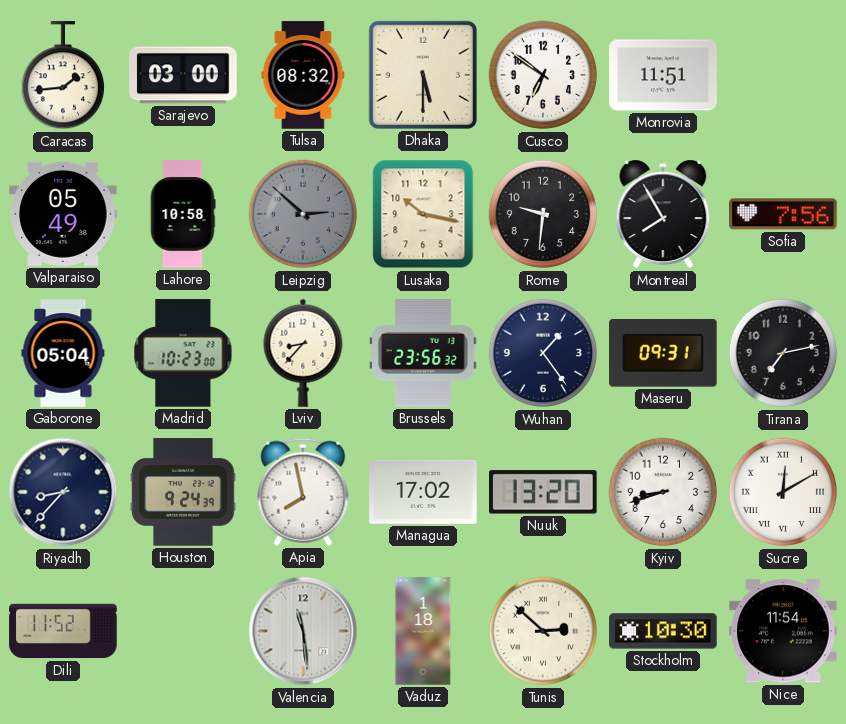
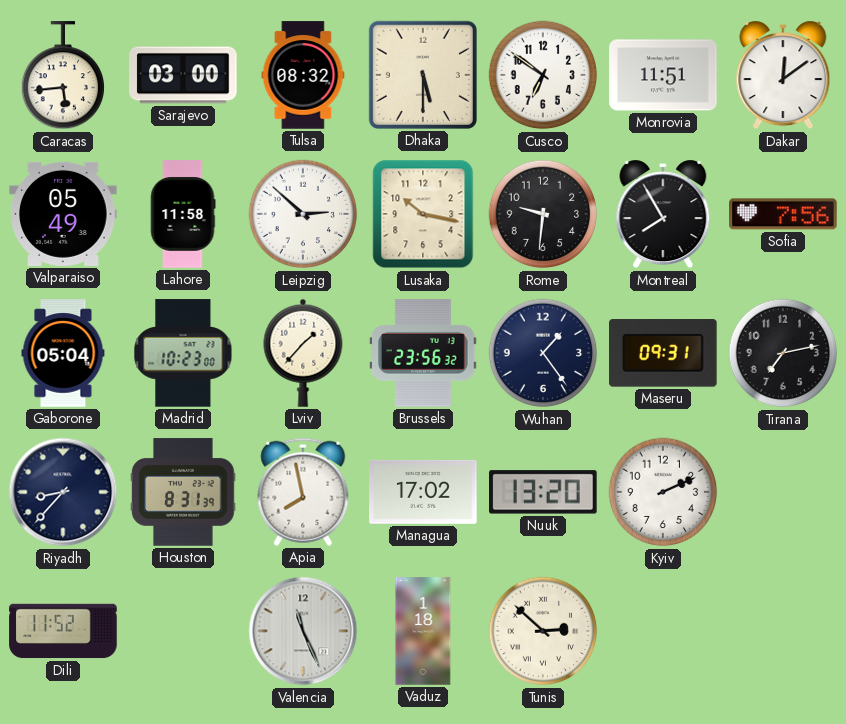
Caracas: 1:44 -> 5:44
Dakar: none -> 12:09
Lahore: 10:58 -> 11:58
Leipzig dial: grey -> white
Lviv: 8:37 -> 1:37
Houston: 9:24 -> 8:31
Kyiv: 8:42 -> 2:11
Sucre: 12:10 -> none
Valencia: 11:29 -> 11:26
Stockholm: 10:30 -> none
Nice: 11:54 -> none
